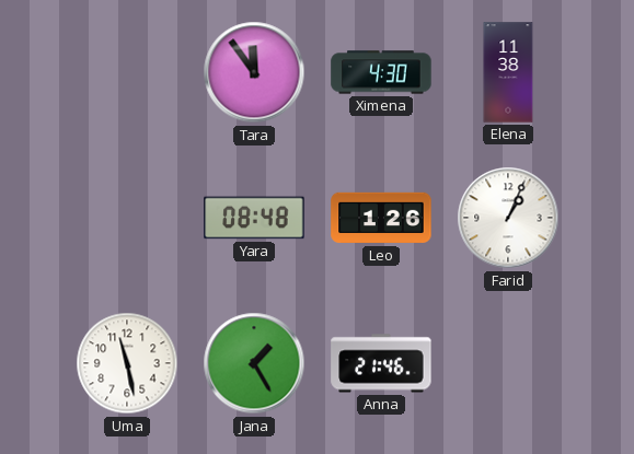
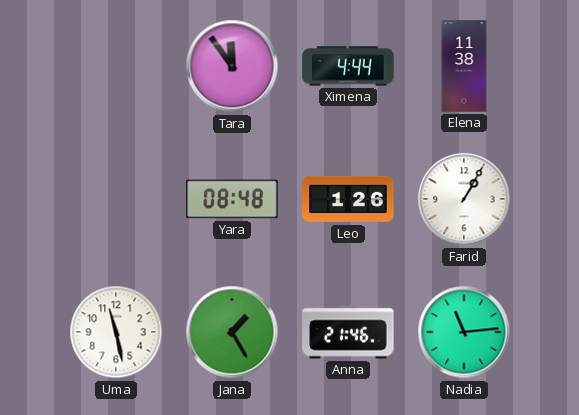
Ximena: 4:30 -> 4:44
Farid: 1:04 -> 1:05
Nadia: none -> 11:14
